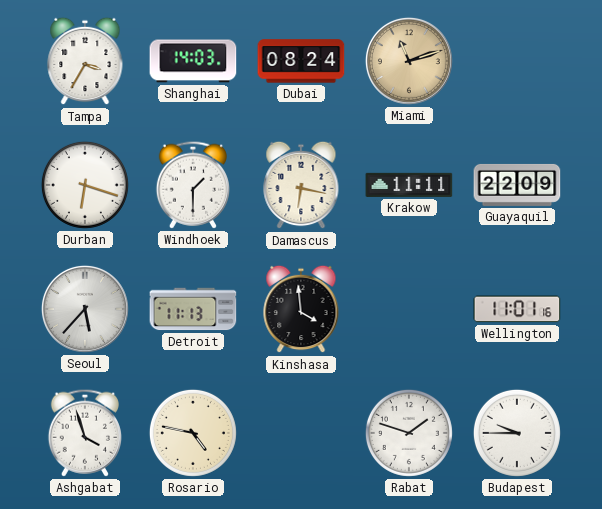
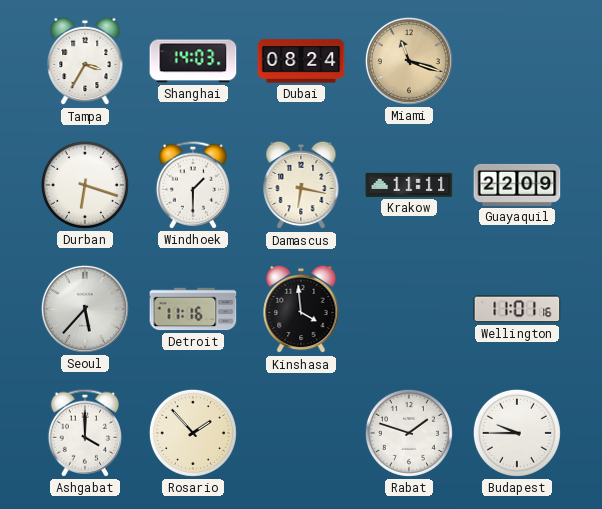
Miami: 11:12 -> 11:18
Detroit: 11:13 -> 11:16
Ashgabat: 3:57 -> 4:00
Rosario: 4:47 -> 1:53
